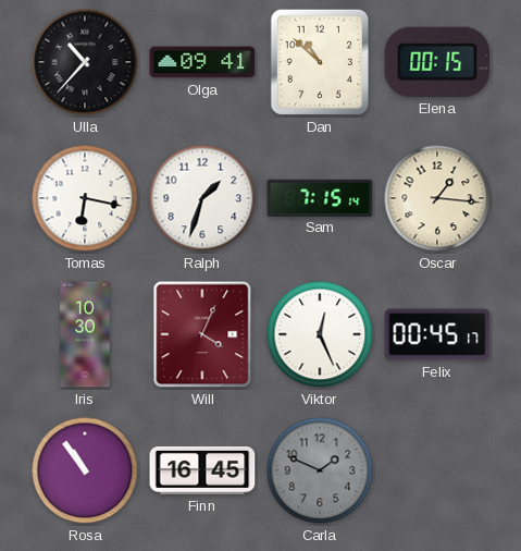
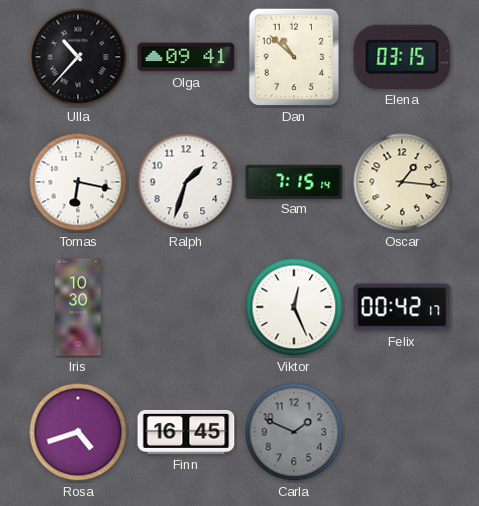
Elena: 00:15 -> 03:15
Will: 4:04 -> none
Felix: 00:45 -> 00:42
Rosa: 10:54 -> 4:42
